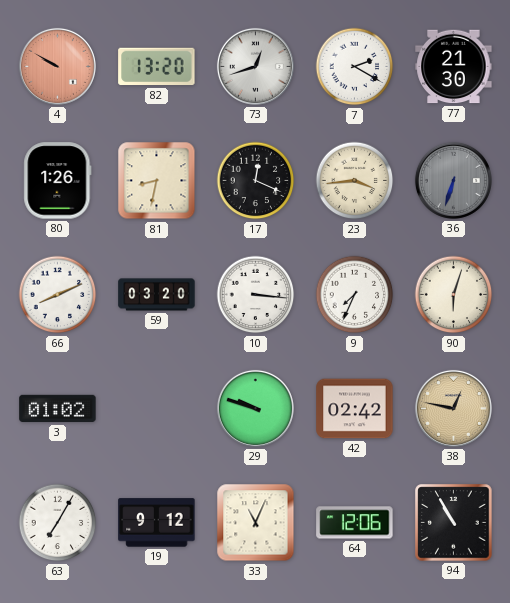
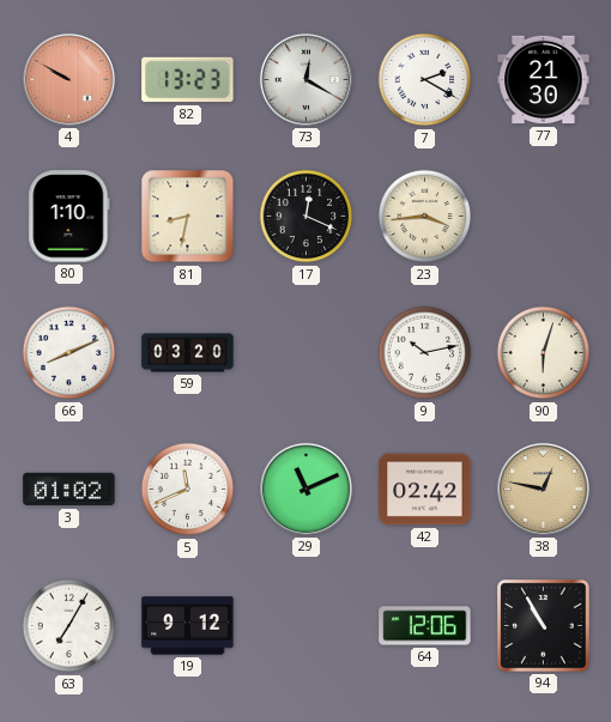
82: 13:20 -> 13:23
73: 12:42 -> 12:20
80: 1:26 -> 1:10
36: 6:33 -> none
10: 3:16 -> none
9: 7:34 -> 10:13
5: none -> 11:41
29: 9:48 -> 11:11
33: 11:04 -> none
